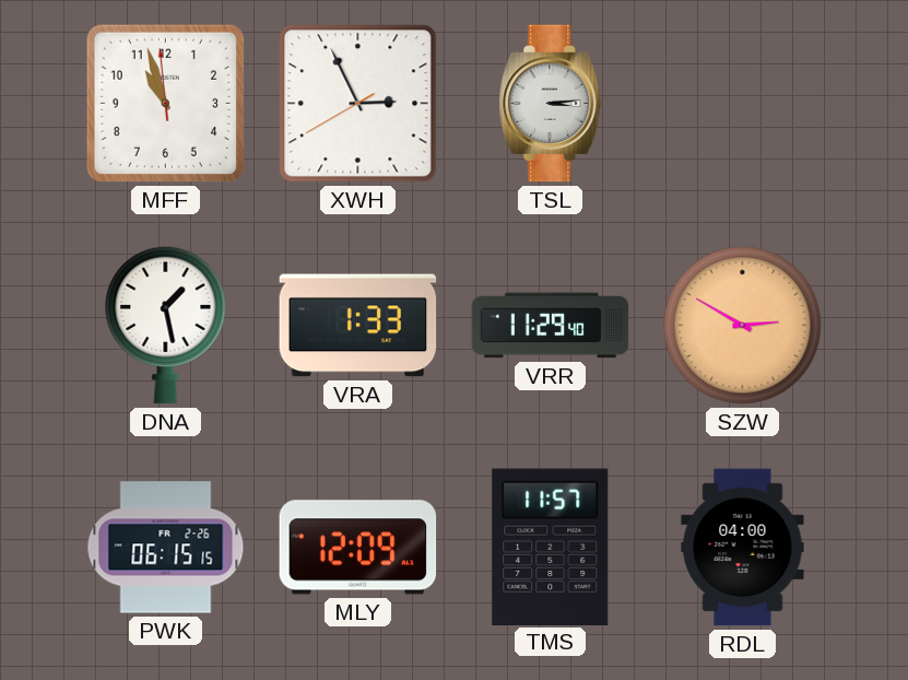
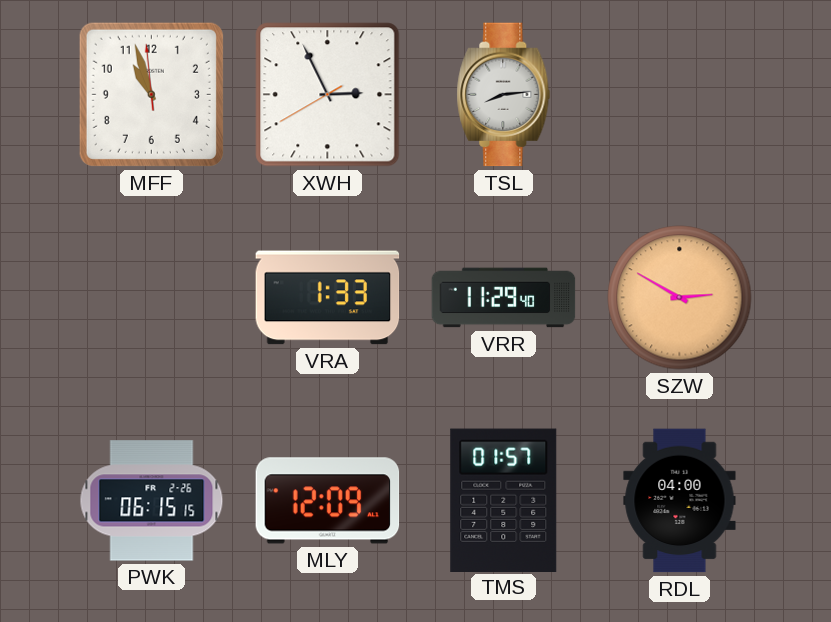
TSL: 3:14 -> 8:14
DNA: 1:28 -> none
TMS: 11:57 -> 01:57
